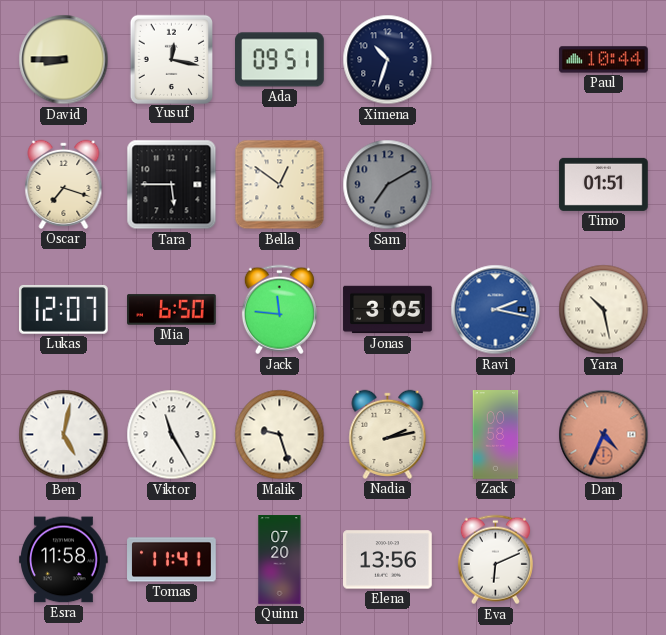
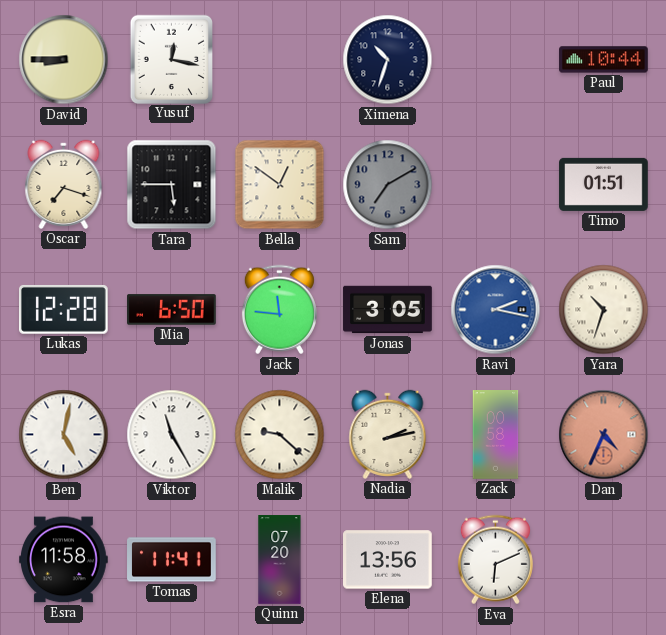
Ada: 09:51 -> none
Lukas: 12:07 -> 12:28
Yara: 10:28 -> 10:33
Malik: 9:27 -> 9:22
